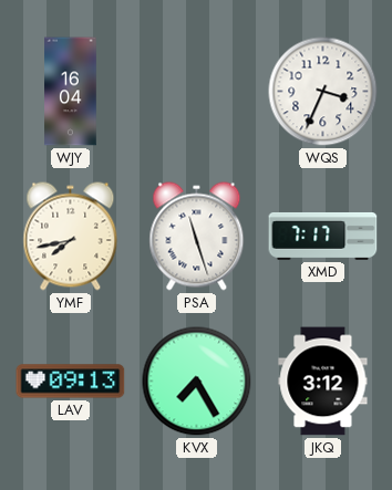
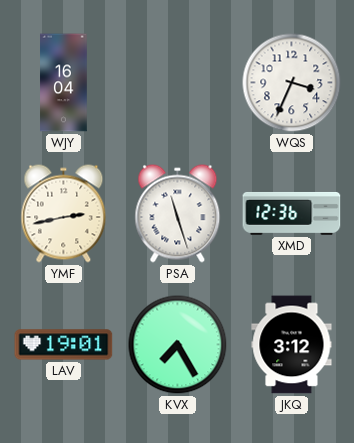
YMF: 7:43 -> 2:43
XMD: 7:17 -> 12:36
LAV: 09:13 -> 19:01
